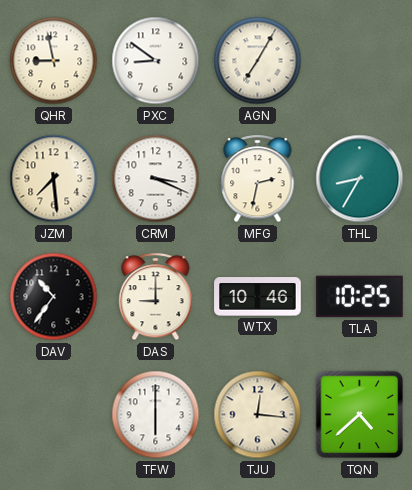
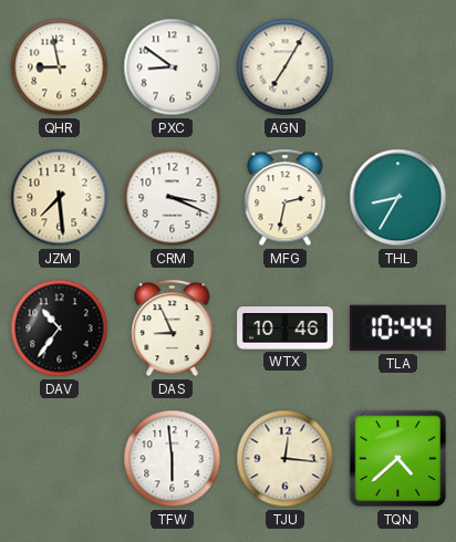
DAS: 9:00 -> 8:56
TLA: 10:25 -> 10:44
TFW: 6:00 -> 5:59
